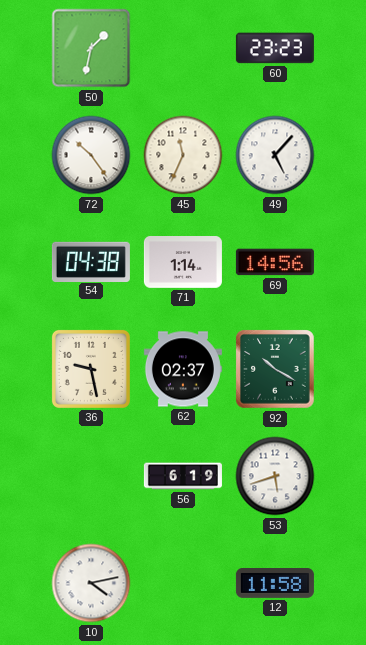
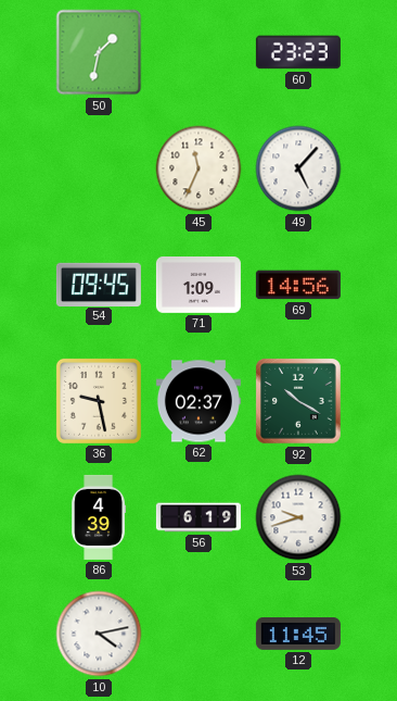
72: 10:24 -> none
54: 04:38 -> 09:45
71: 1:14 -> 1:09
86: none -> 4:39
53: 5:42 -> 9:42
12: 11:58 -> 11:45
